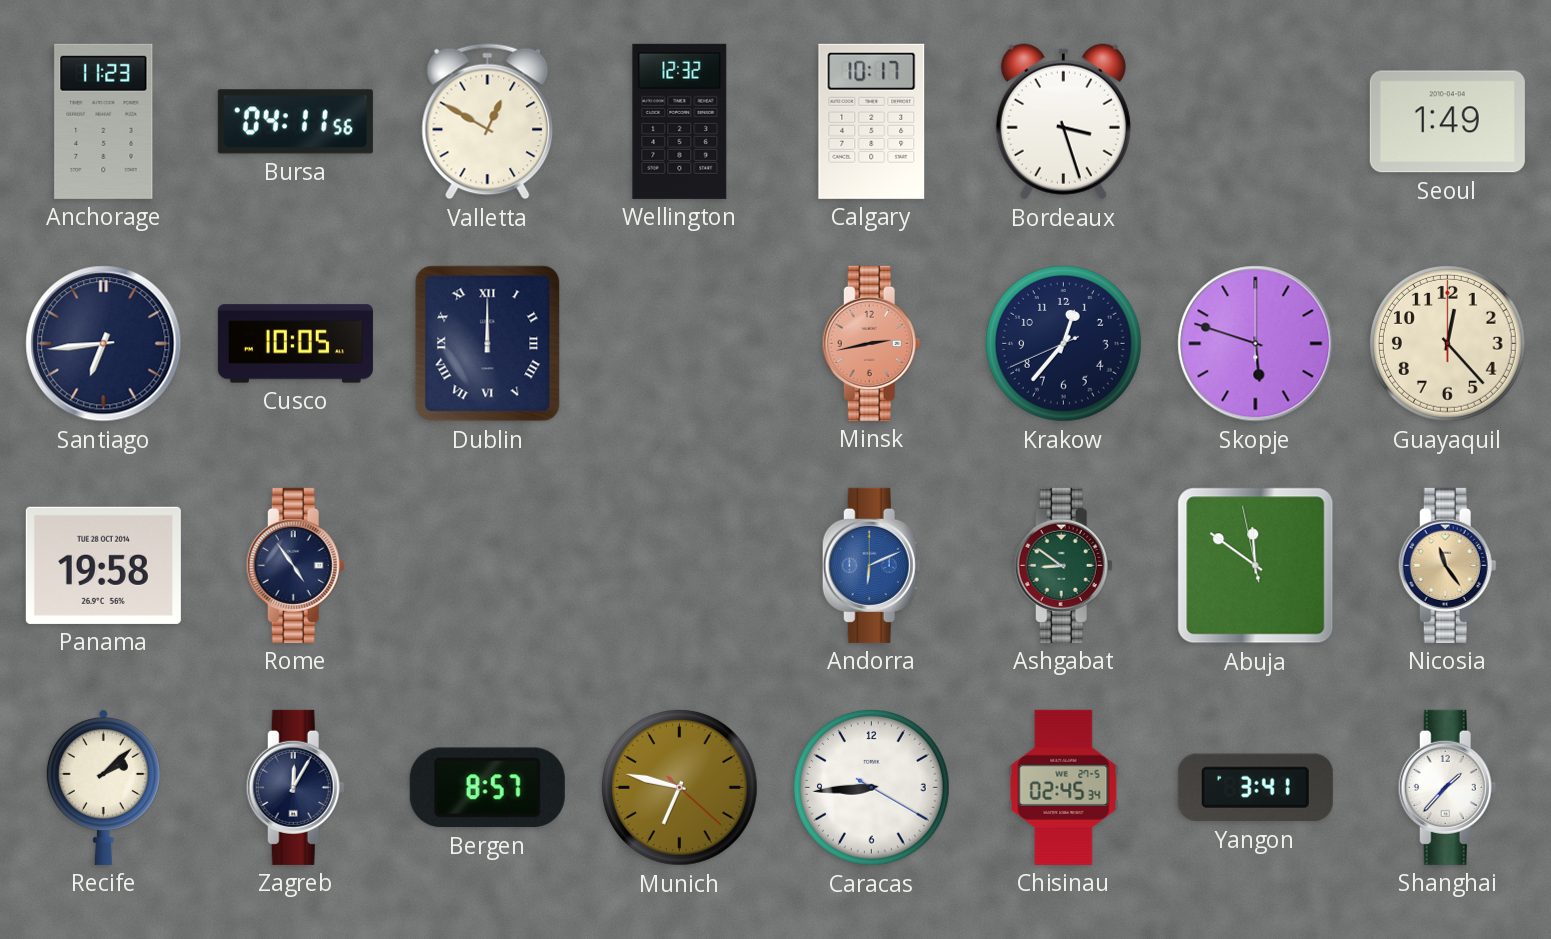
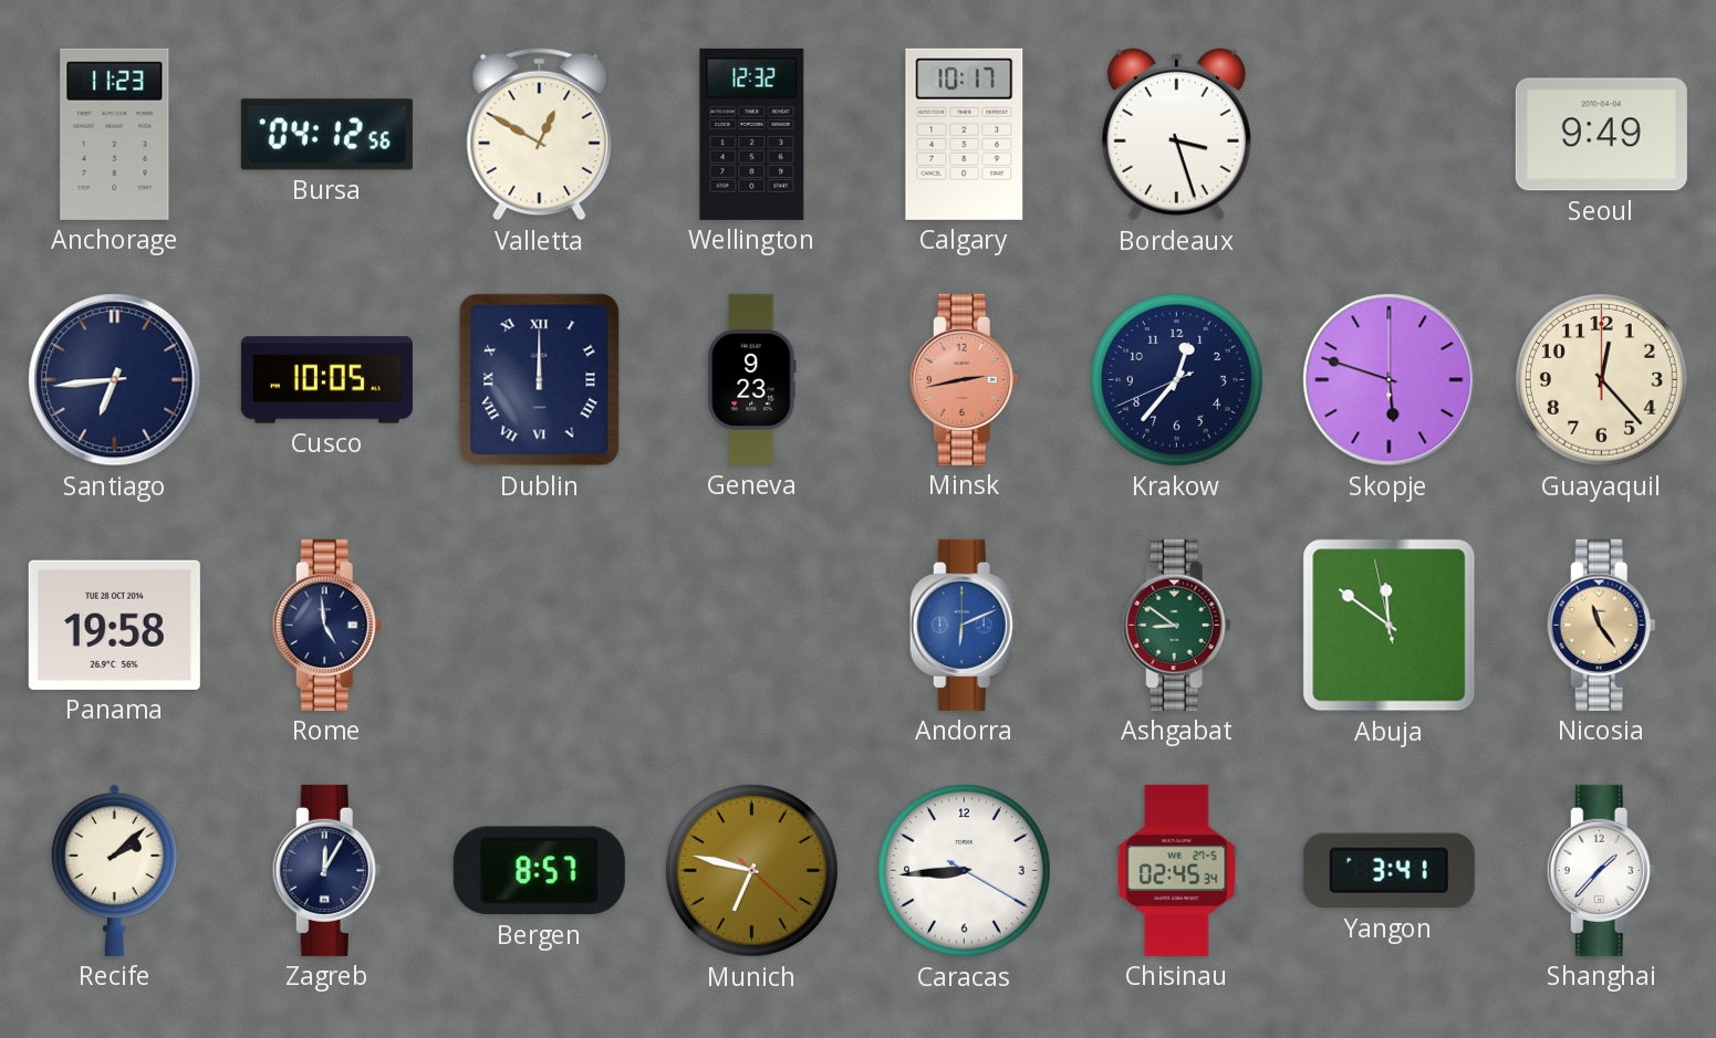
Bursa: 04:11 -> 04:12
Seoul: 1:49 -> 9:49
Geneva: none -> 9:23
Rome: 4:54 -> 4:59
